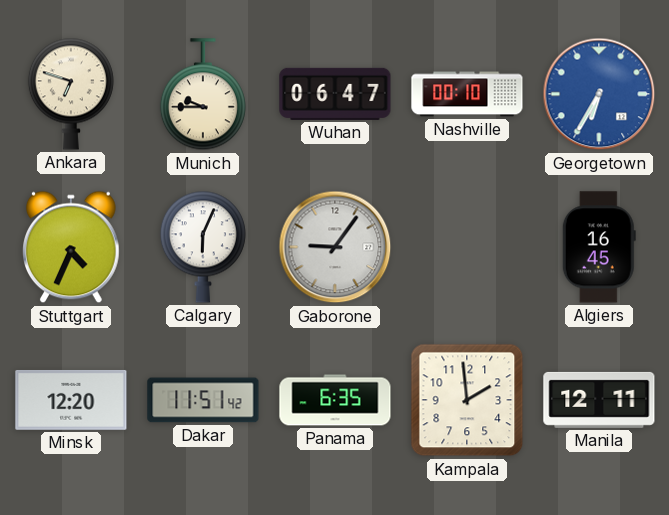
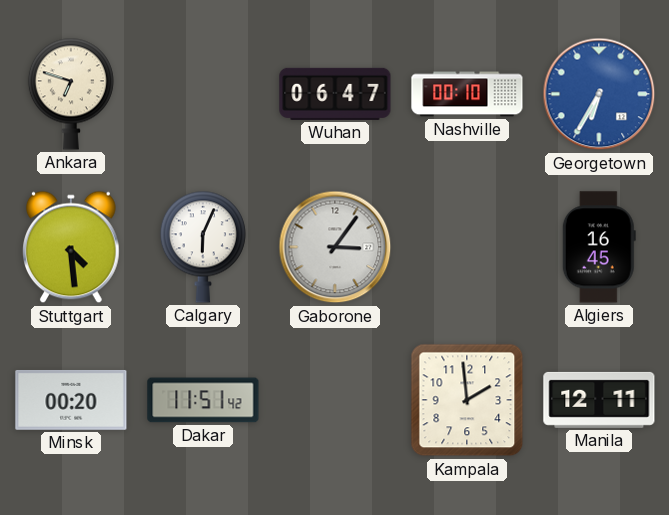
Munich: 9:45 -> none
Stuttgart: 4:34 -> 4:29
Gaborone: 9:06 -> 3:06
Minsk: 12:20 -> 00:20
Panama: 6:35 -> none
